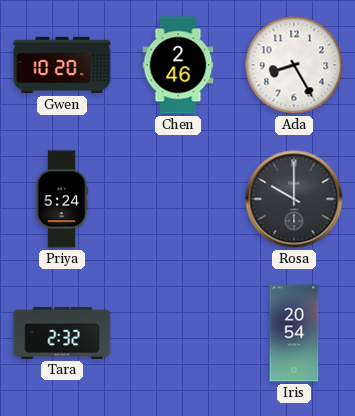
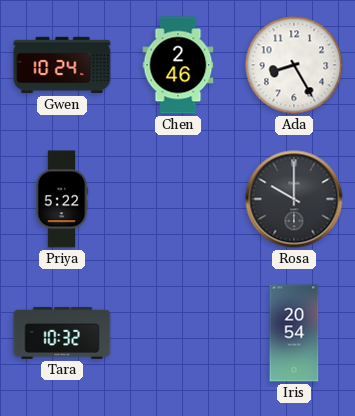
Gwen: 10:20 -> 10:24
Priya: 5:24 -> 5:22
Tara: 2:32 -> 10:32
